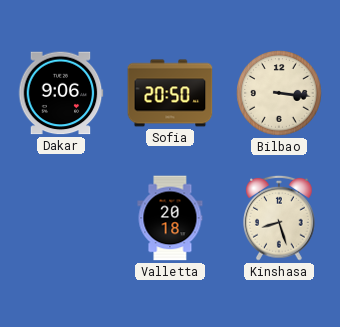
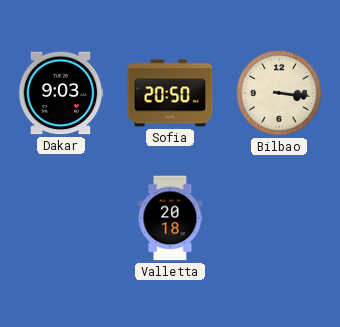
Dakar: 9:06 -> 9:03
Kinshasa: 8:27 -> none
